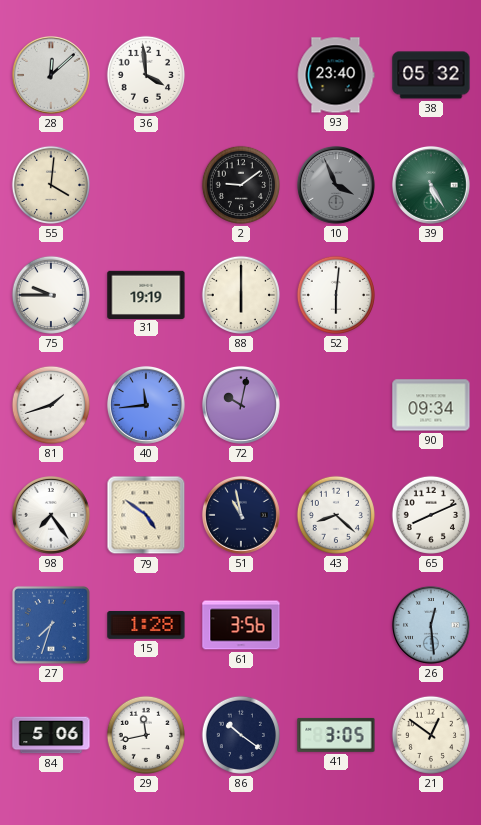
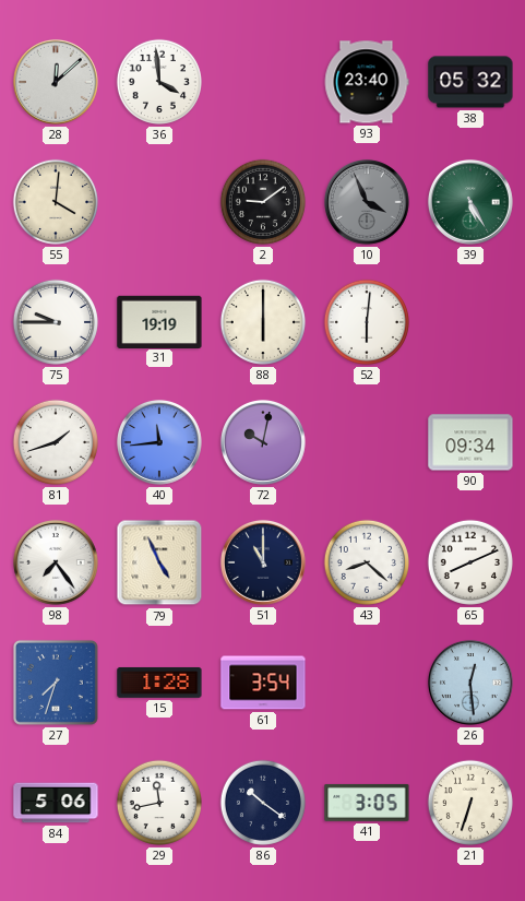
79: 4:51 -> 4:56
51: 10:58 -> 11:00
61: 3:56 -> 3:54
21: 12:51 -> 6:33
